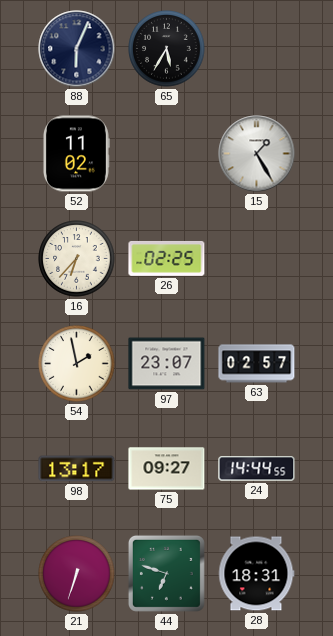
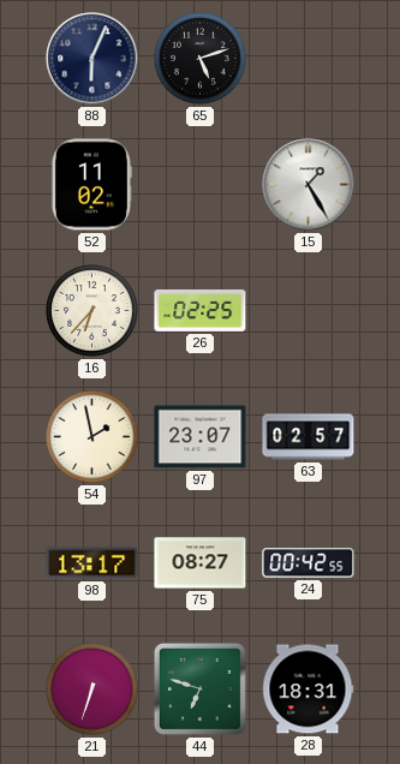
65: 5:35 -> 5:12
75: 09:27 -> 08:27
24: 14:44 -> 00:42
